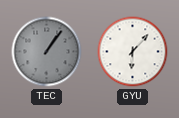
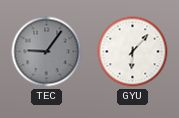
TEC: 1:06 -> 9:06
